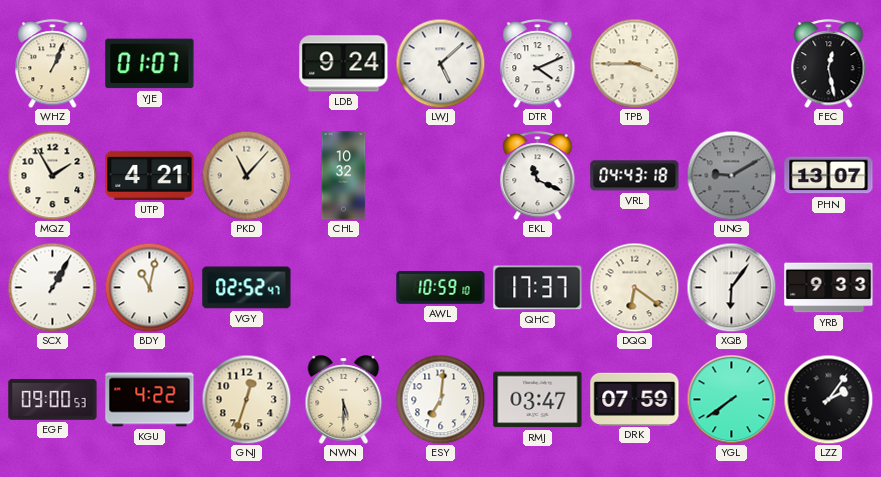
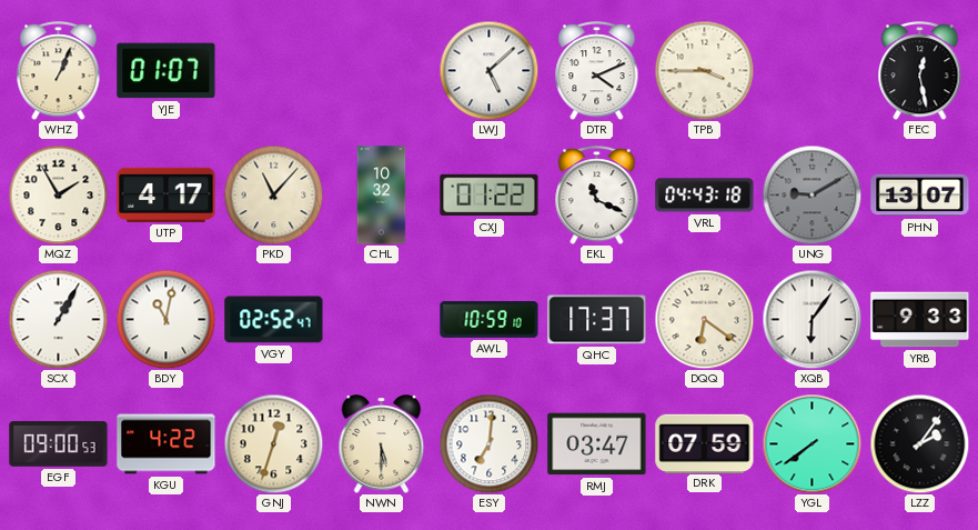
LDB: 9:24 -> none
UTP: 4:21 -> 4:17
CXJ: none -> 01:22
